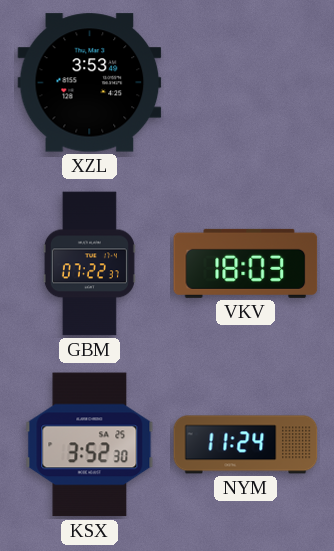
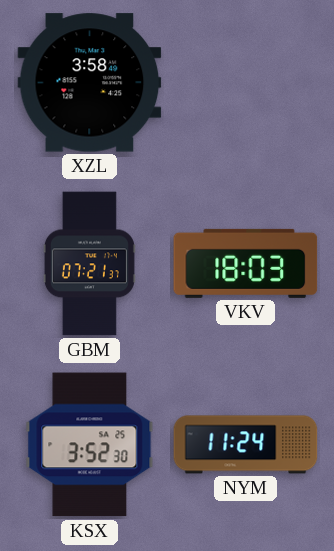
XZL: 3:53 -> 3:58
GBM: 07:22 -> 07:21
